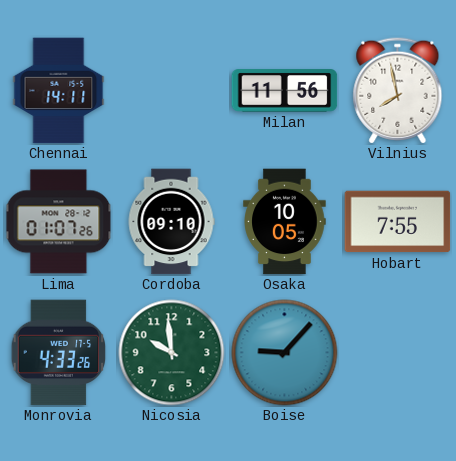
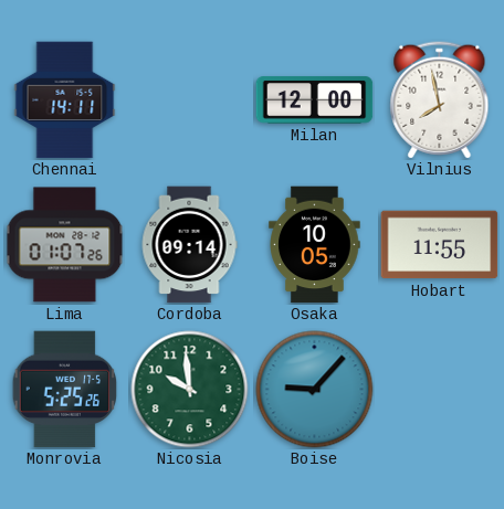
Milan: 11:56 -> 12:00
Cordoba: 09:10 -> 09:14
Hobart: 7:55 -> 11:55
Monrovia: 4:33 -> 5:25
